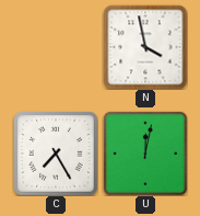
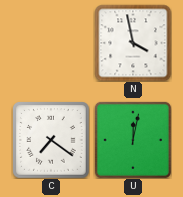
C: 7:25 -> 7:21
